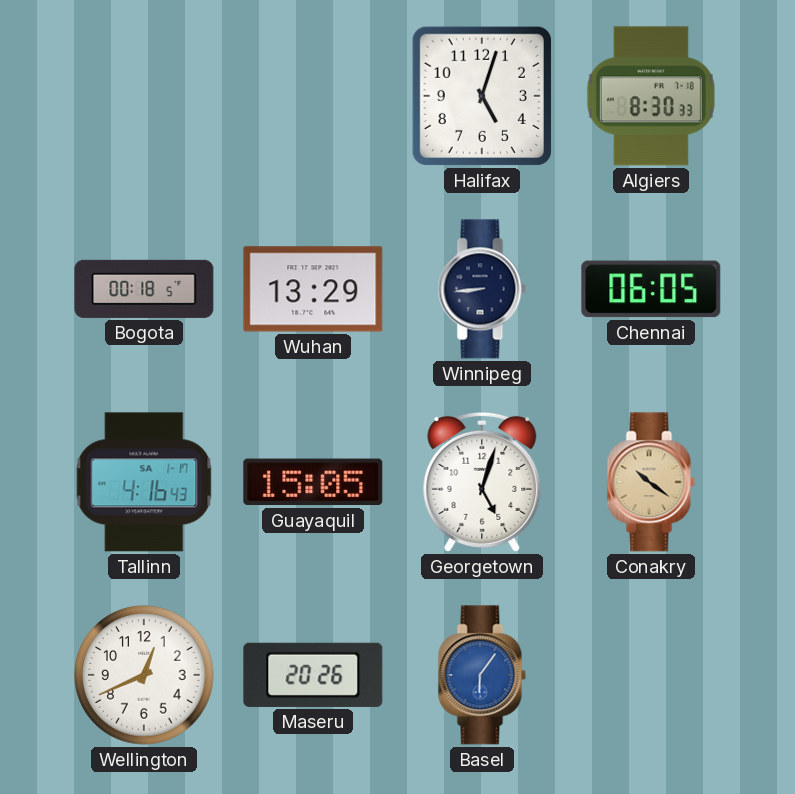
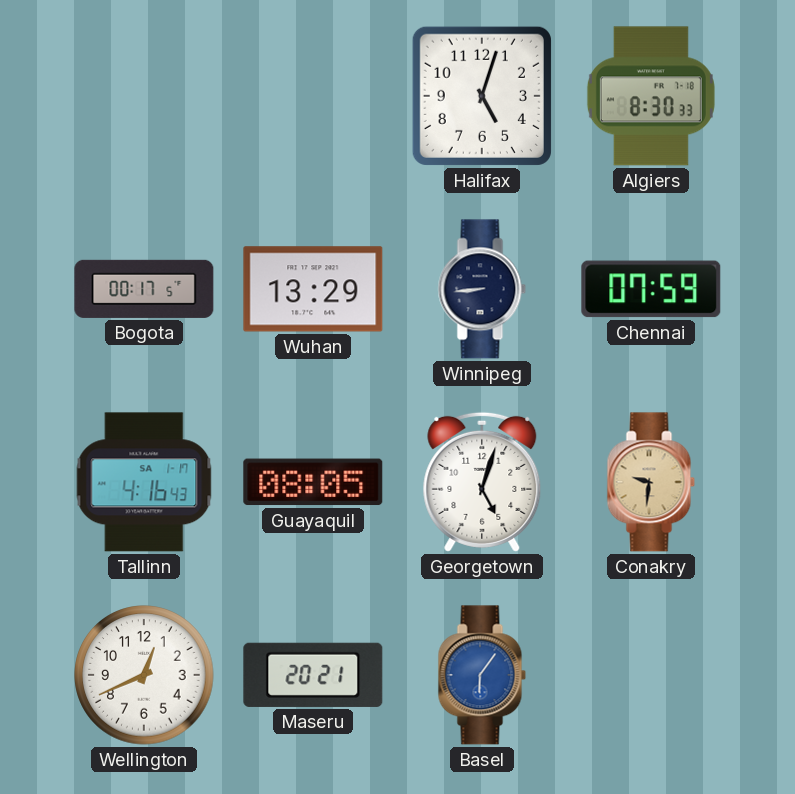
Bogota: 00:18 -> 00:17
Chennai: 06:05 -> 07:59
Guayaquil: 15:05 -> 08:05
Conakry: 10:21 -> 9:31
Maseru: 20:26 -> 20:21
